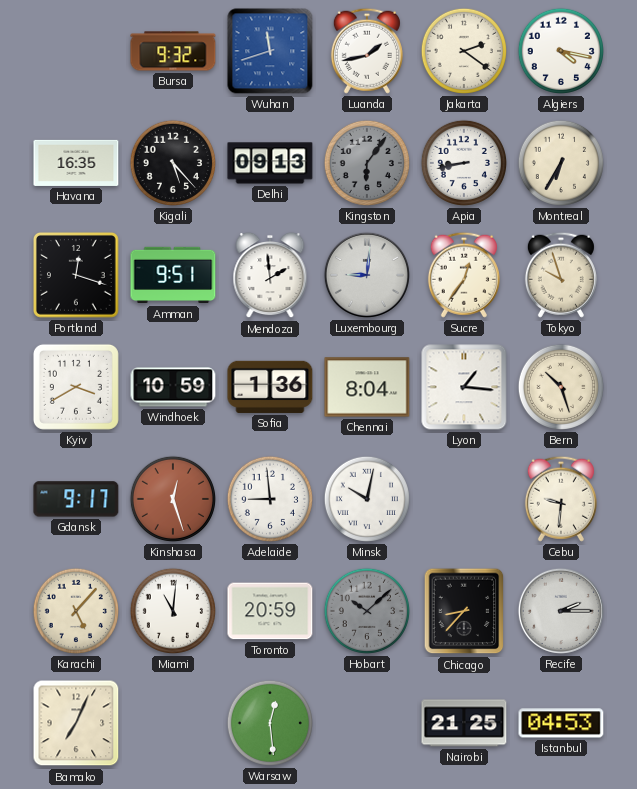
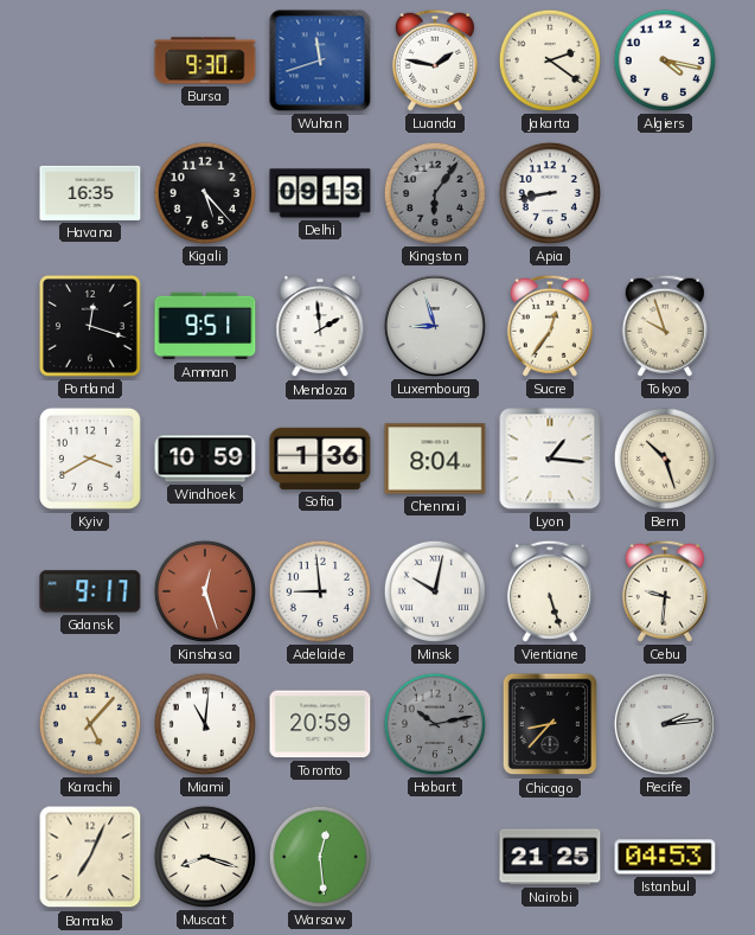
Bursa: 9:32 -> 9:30
Luanda: 1:43 -> 1:47
Montreal: 6:35 -> none
Luxembourg: 9:01 -> 8:57
Vientiane: none -> 5:27
Hobart: 10:08 -> 10:13
Recife: 2:15 -> 2:14
Muscat: none -> 8:18
